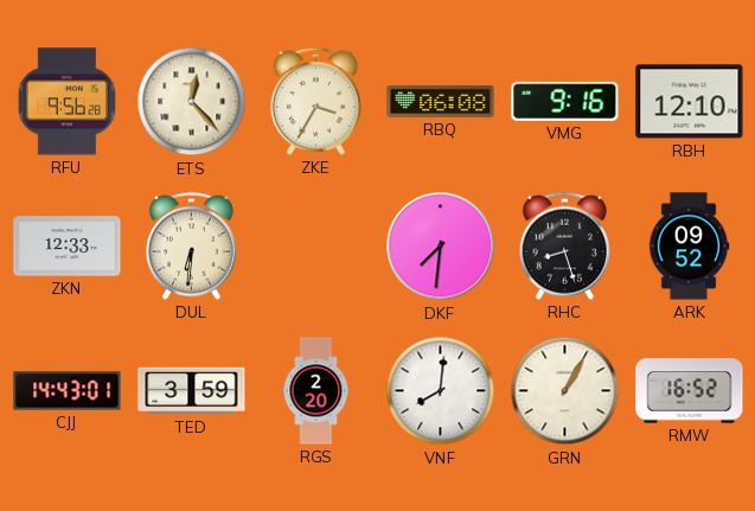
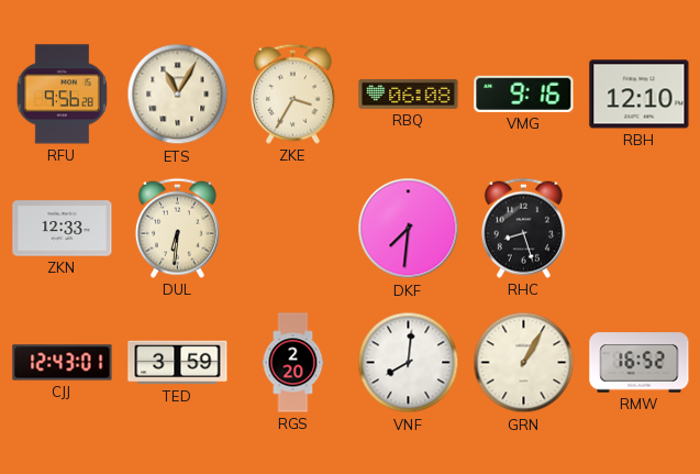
ETS: 12:23 -> 11:05
ARK: 09:52 -> none
CJJ: 14:43 -> 12:43
